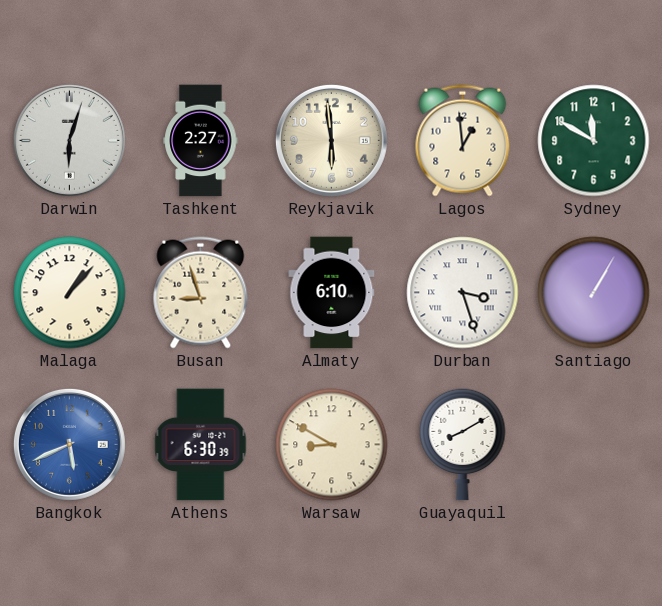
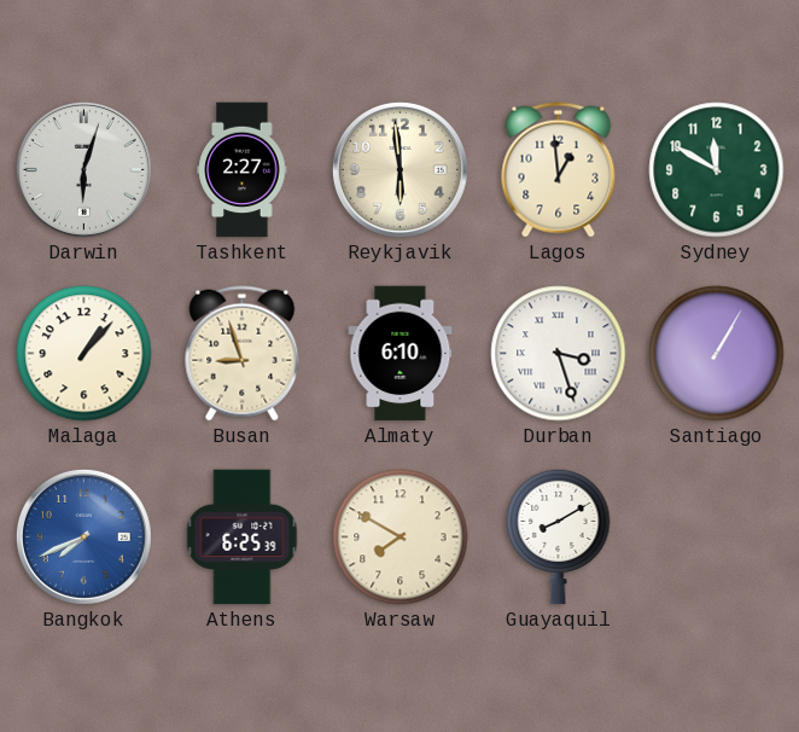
Bangkok: 5:41 -> 7:41
Athens: 6:30 -> 6:25
Warsaw: 8:50 -> 7:50
